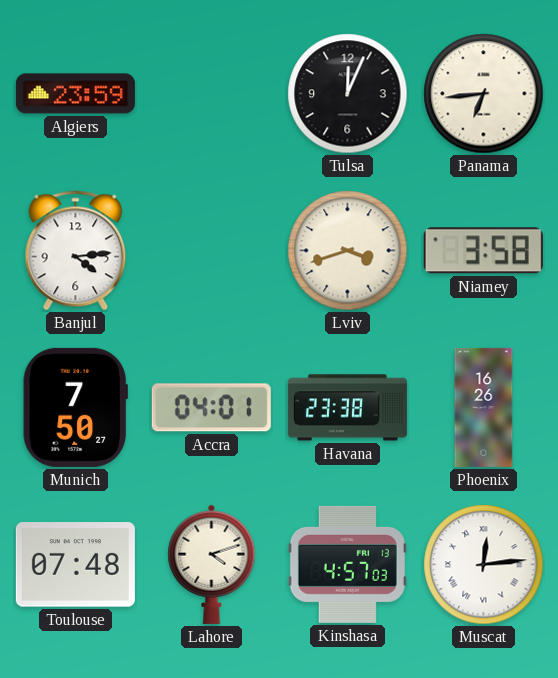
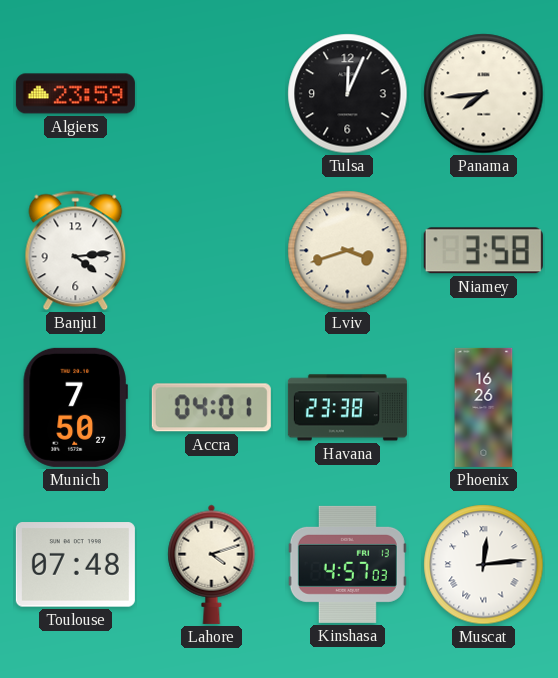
Panama: 6:44 -> 7:44
